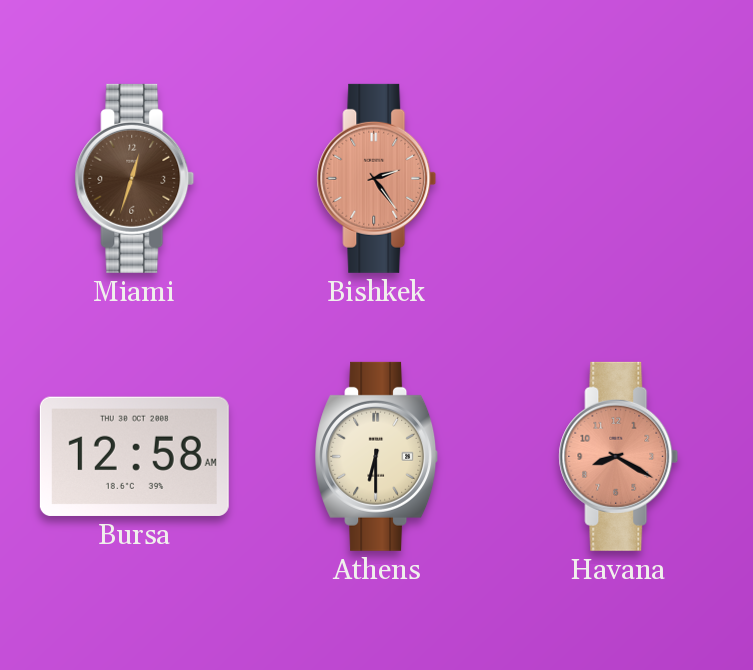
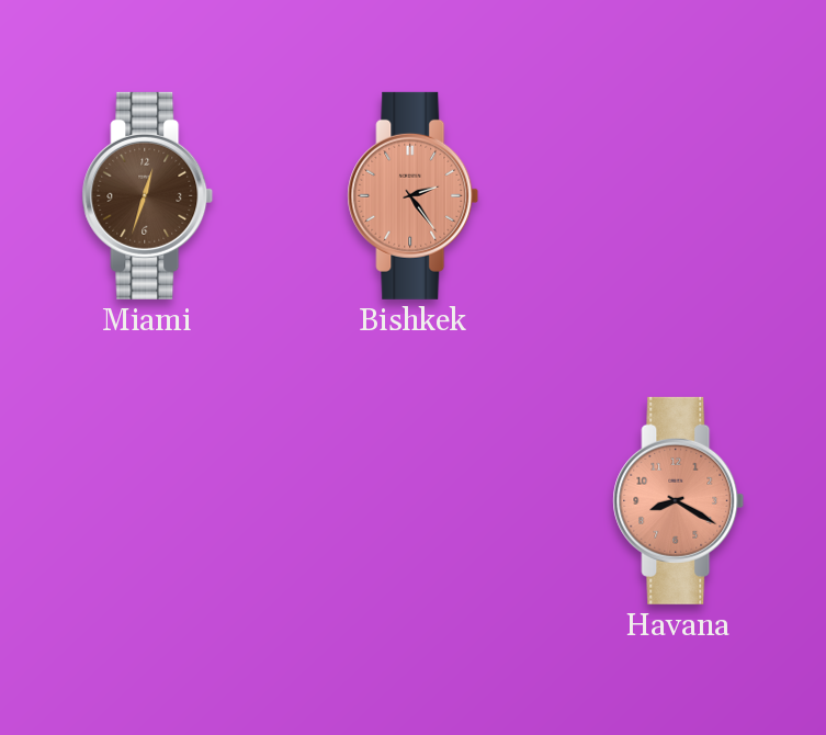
Bursa: 12:58 -> none
Athens: 6:30 -> none
